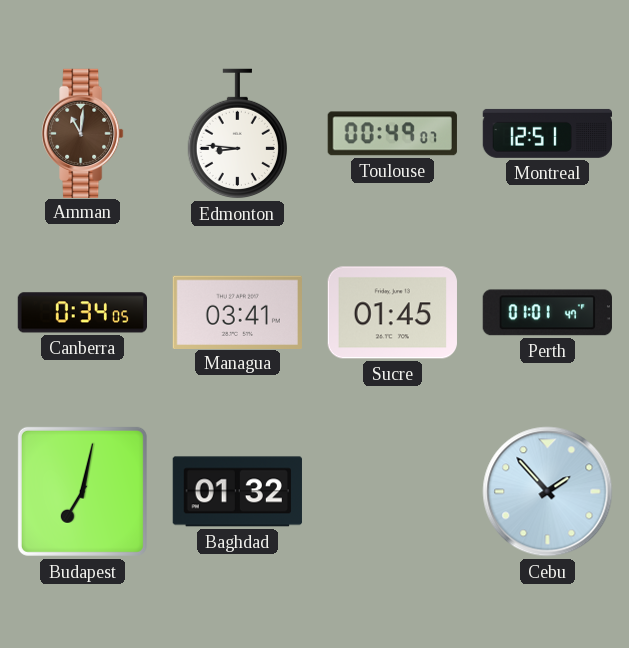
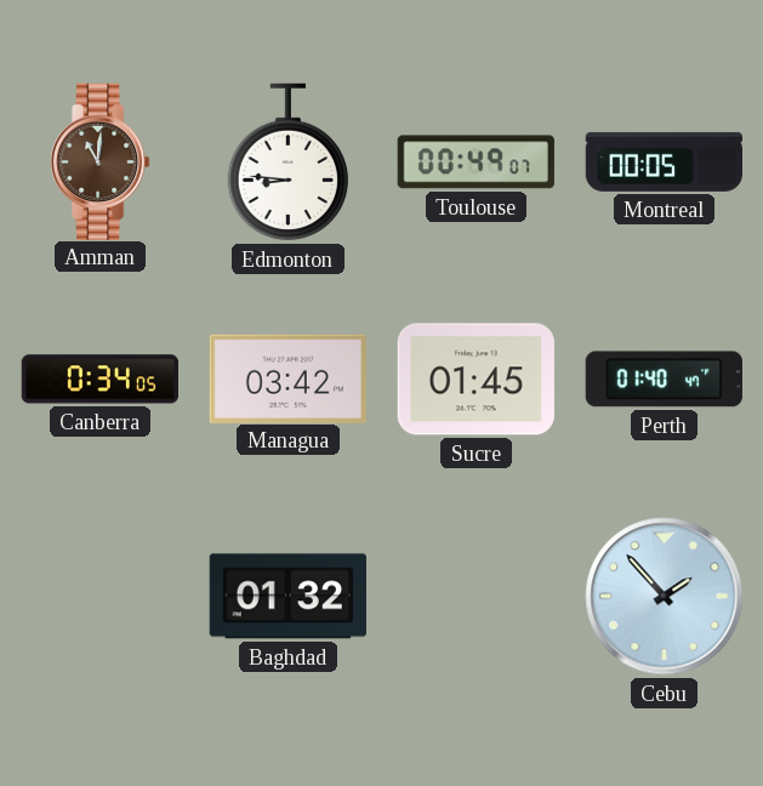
Montreal: 12:51 -> 00:05
Managua: 03:41 -> 03:42
Perth: 01:01 -> 01:40
Budapest: 7:02 -> none
